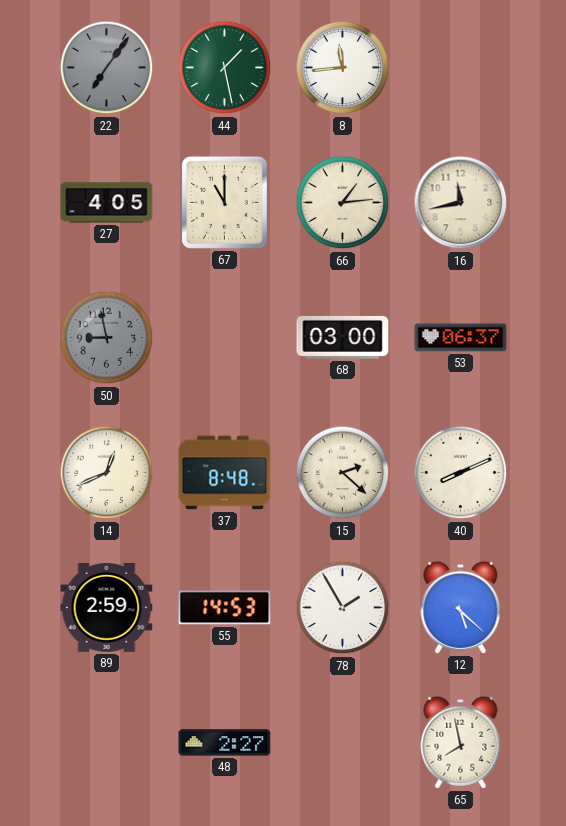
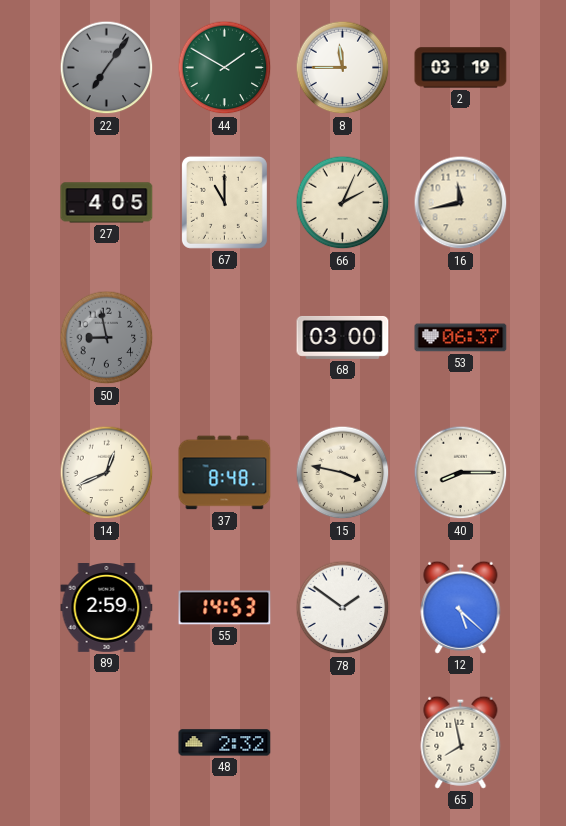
44: 1:28 -> 1:50
8: 11:44 -> 11:45
2: none -> 03:19
66: 1:14 -> 2:04
15: 2:22 -> 3:47
40: 8:11 -> 8:15
78: 1:55 -> 1:51
48: 2:27 -> 2:32
